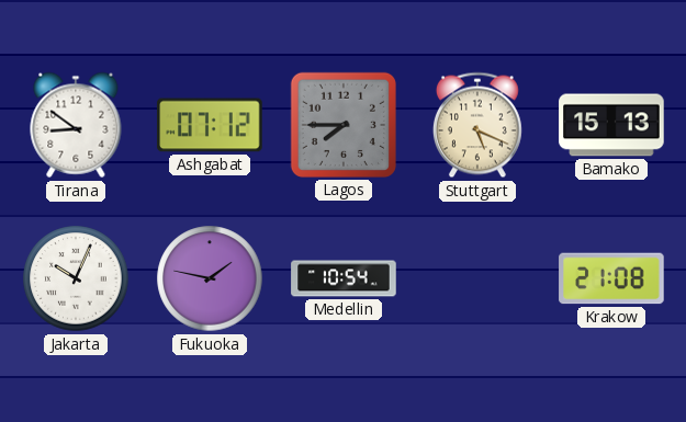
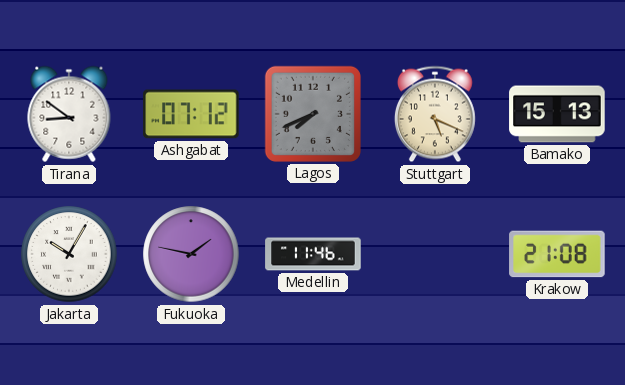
Lagos: 7:45 -> 7:41
Jakarta: 10:04 -> 10:05
Medellin: 10:54 -> 11:46
